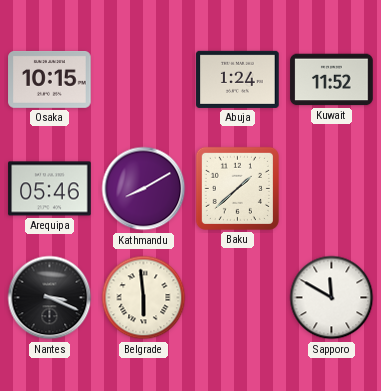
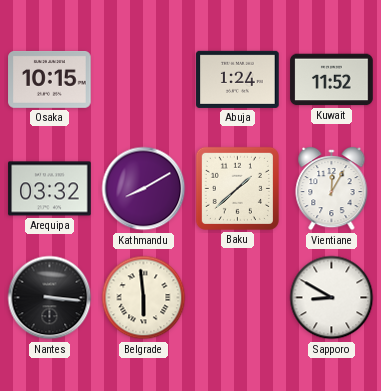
Arequipa: 05:46 -> 03:32
Vientiane: none -> 12:05
Nantes: 3:19 -> 3:16
Sapporo: 11:50 -> 8:50
